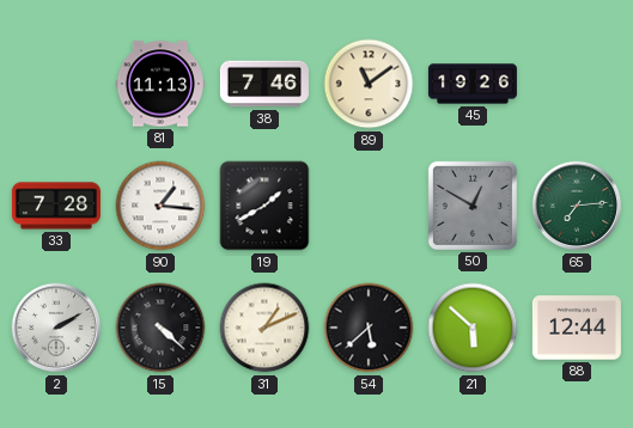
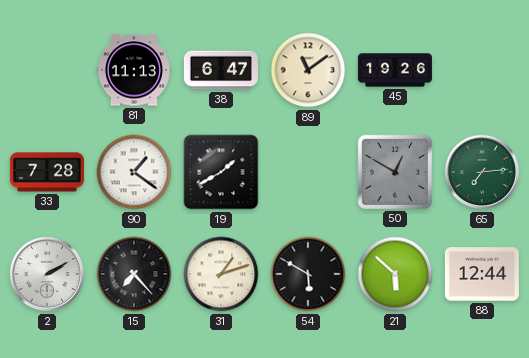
38: 7:46 -> 6:47
90: 1:16 -> 1:21
15: 4:22 -> 7:23
31: 1:11 -> 1:12
54: 5:38 -> 5:50
